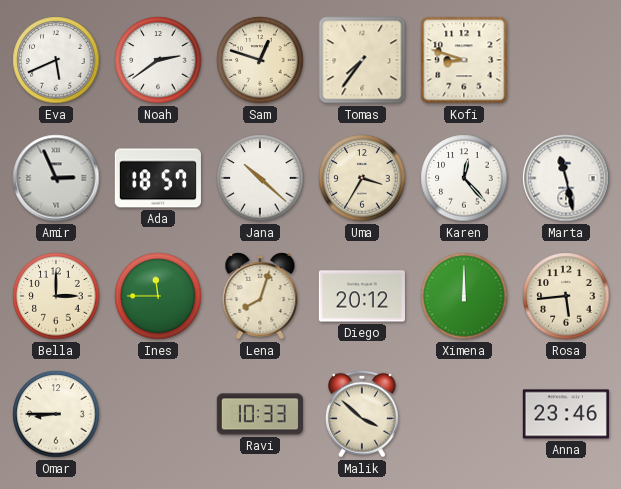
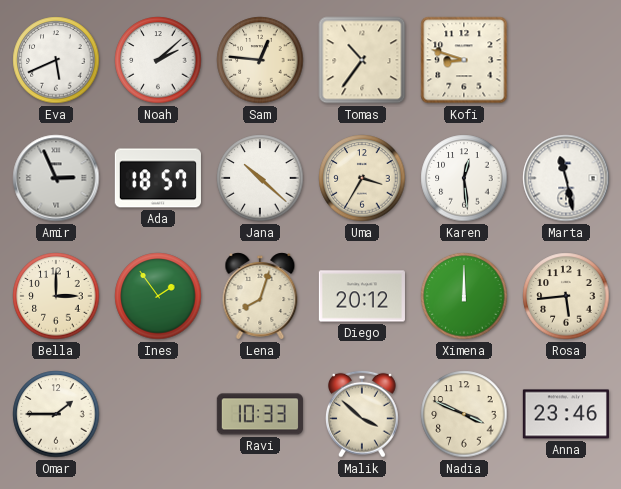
Noah: 2:39 -> 2:08
Sam: 12:48 -> 12:46
Tomas: 7:36 -> 10:36
Karen: 12:23 -> 12:29
Ines: 11:45 -> 1:54
Omar: 8:45 -> 1:45
Nadia: none -> 3:49
